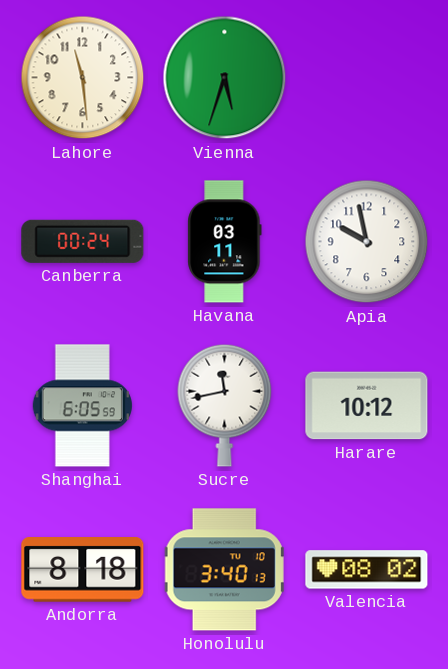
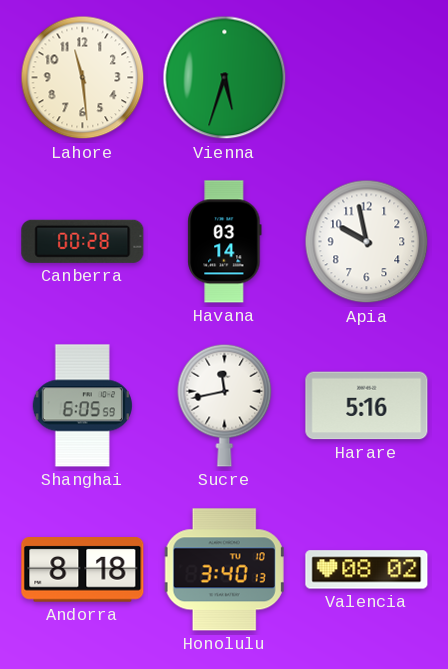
Canberra: 00:24 -> 00:28
Havana: 03:11 -> 03:14
Harare: 10:12 -> 5:16
